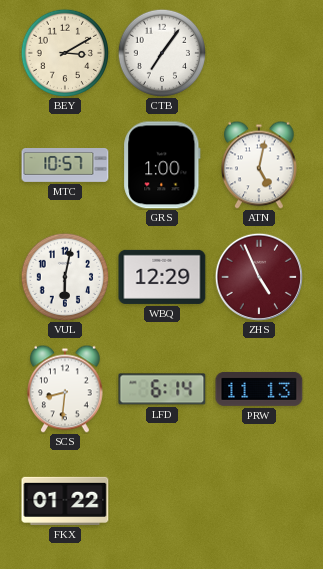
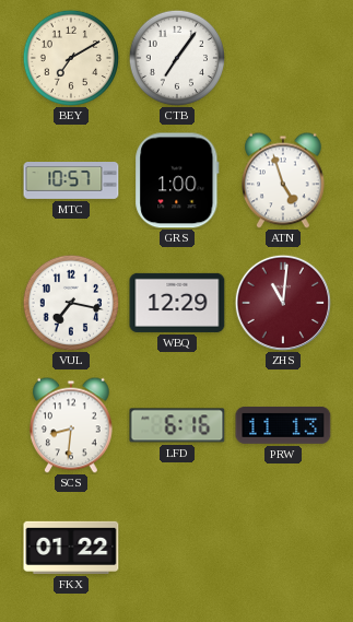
BEY: 3:10 -> 7:10
ATN: 5:02 -> 4:57
VUL: 6:02 -> 7:17
ZHS: 4:56 -> 11:01
LFD: 6:14 -> 6:16
